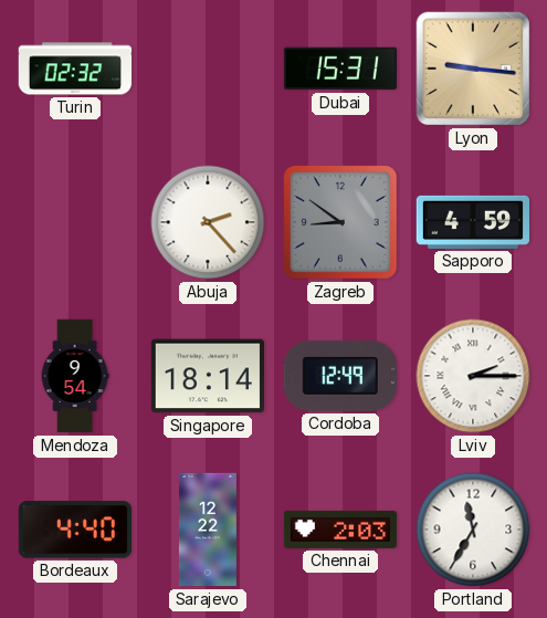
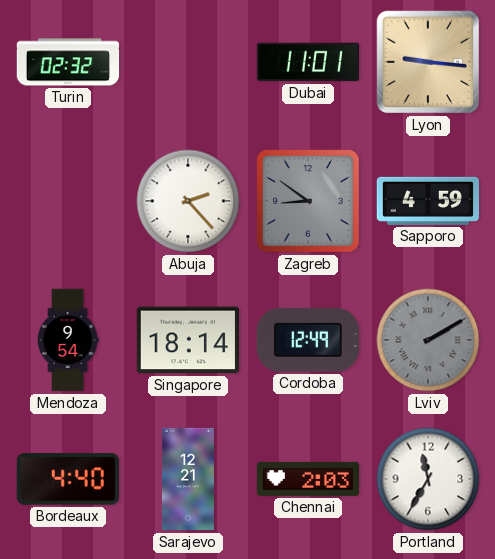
Dubai: 15:31 -> 11:01
Lviv: 2:15 -> 2:10
Lviv dial: white -> grey
Sarajevo: 12:22 -> 12:21
